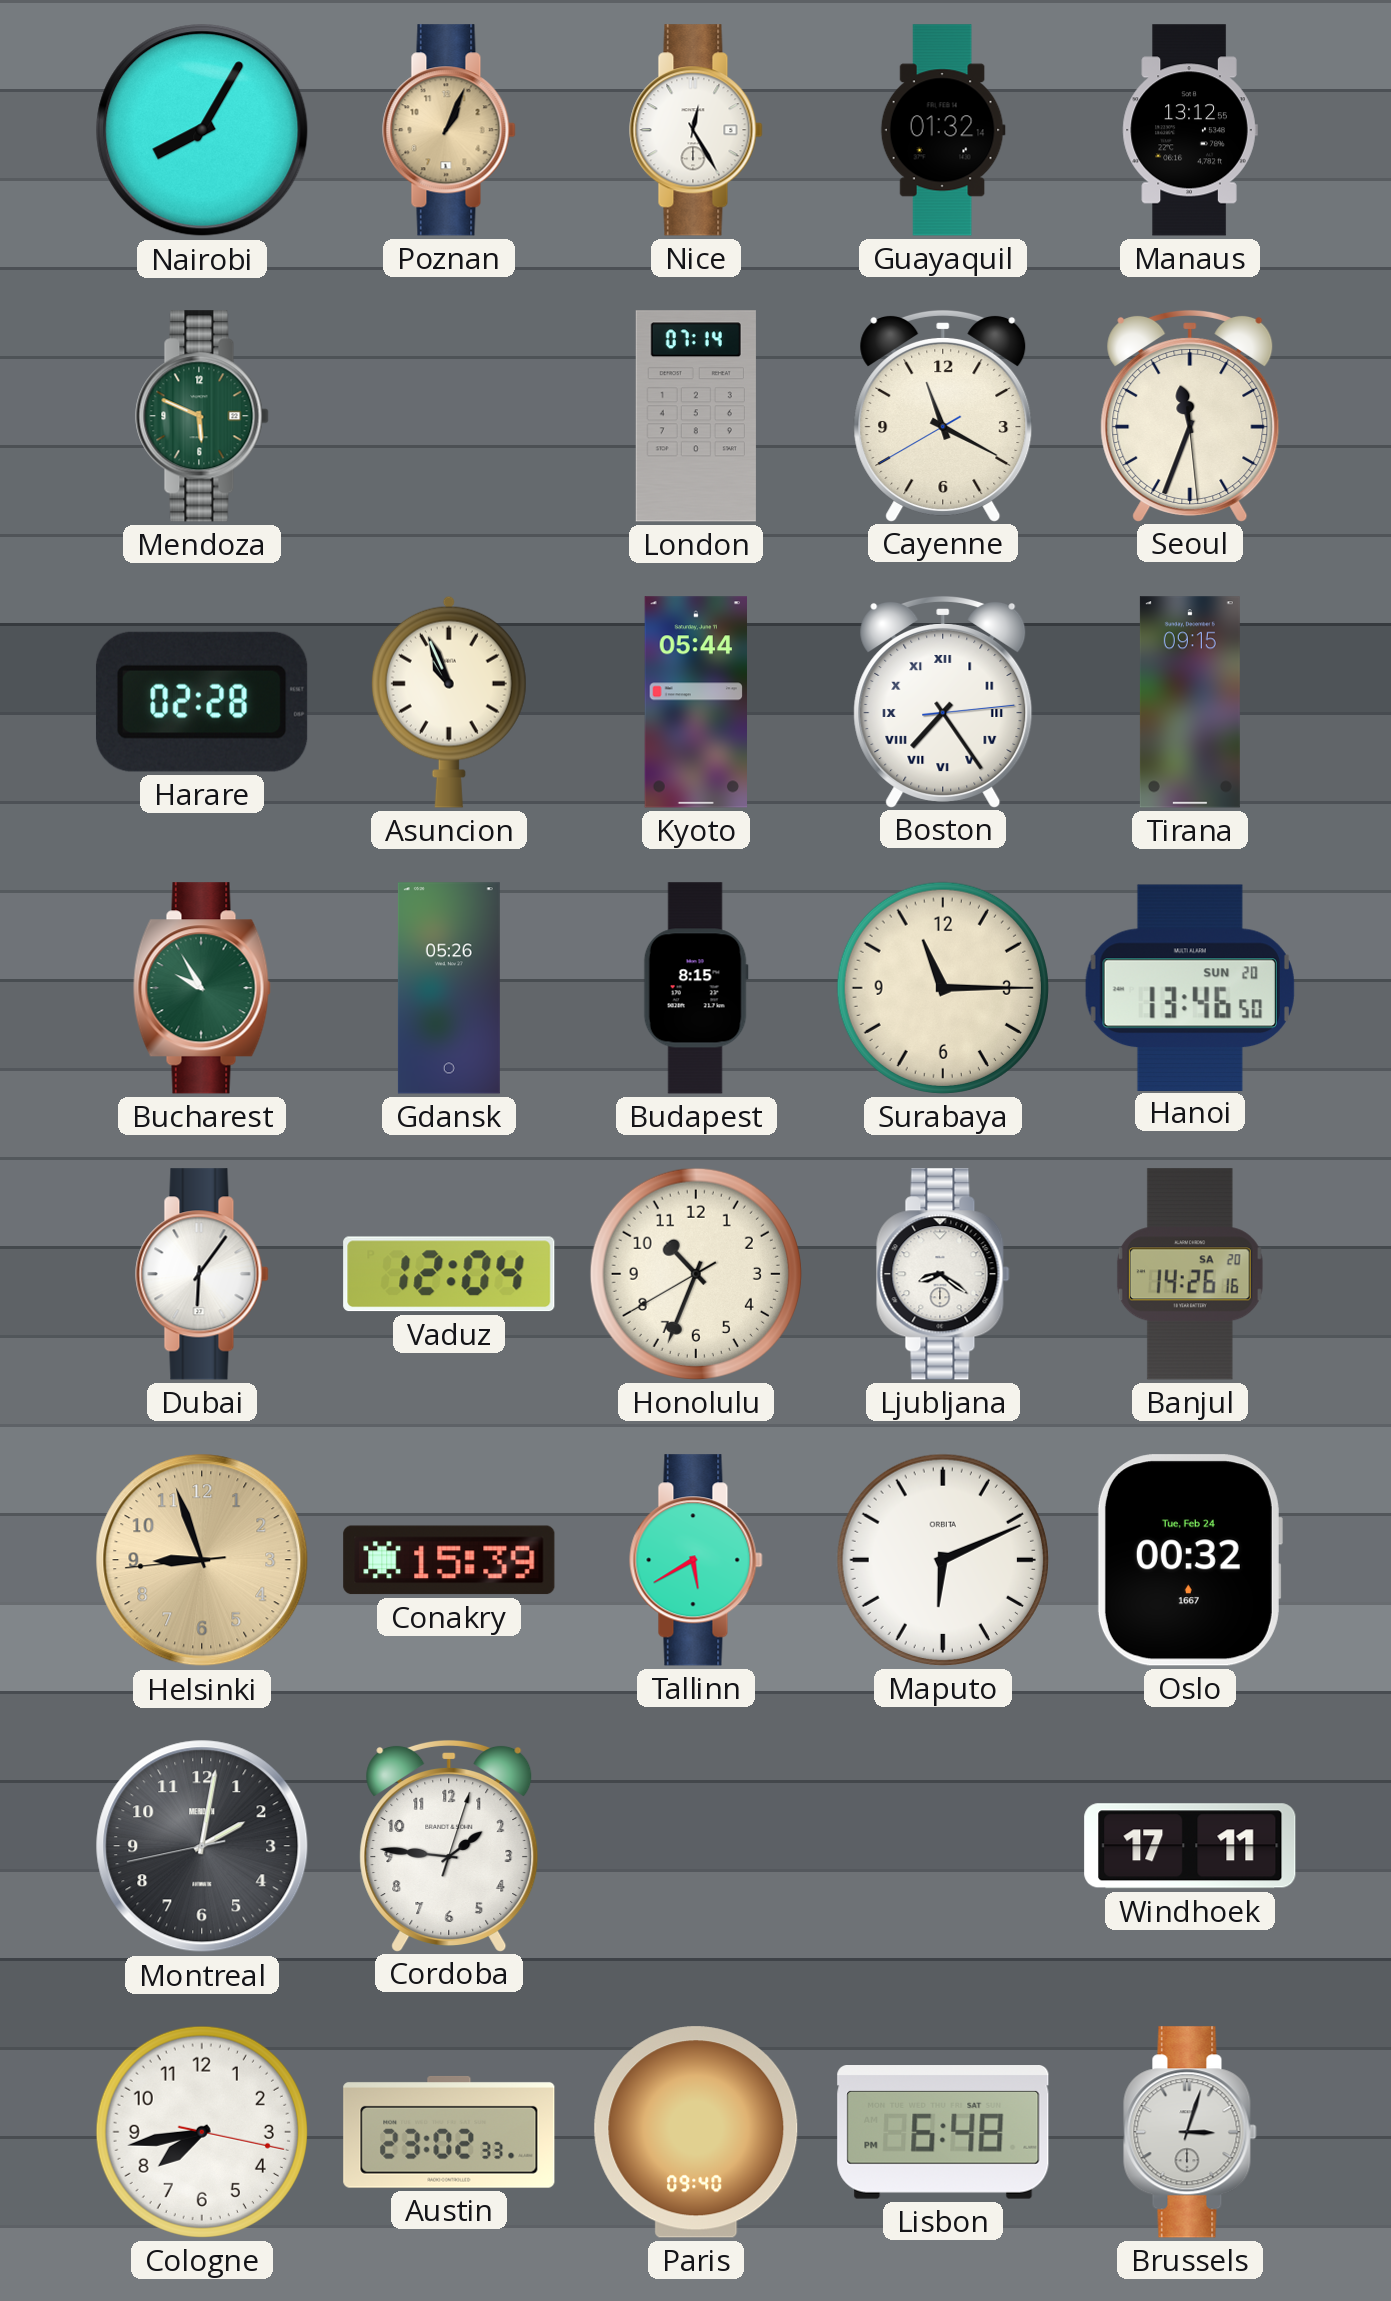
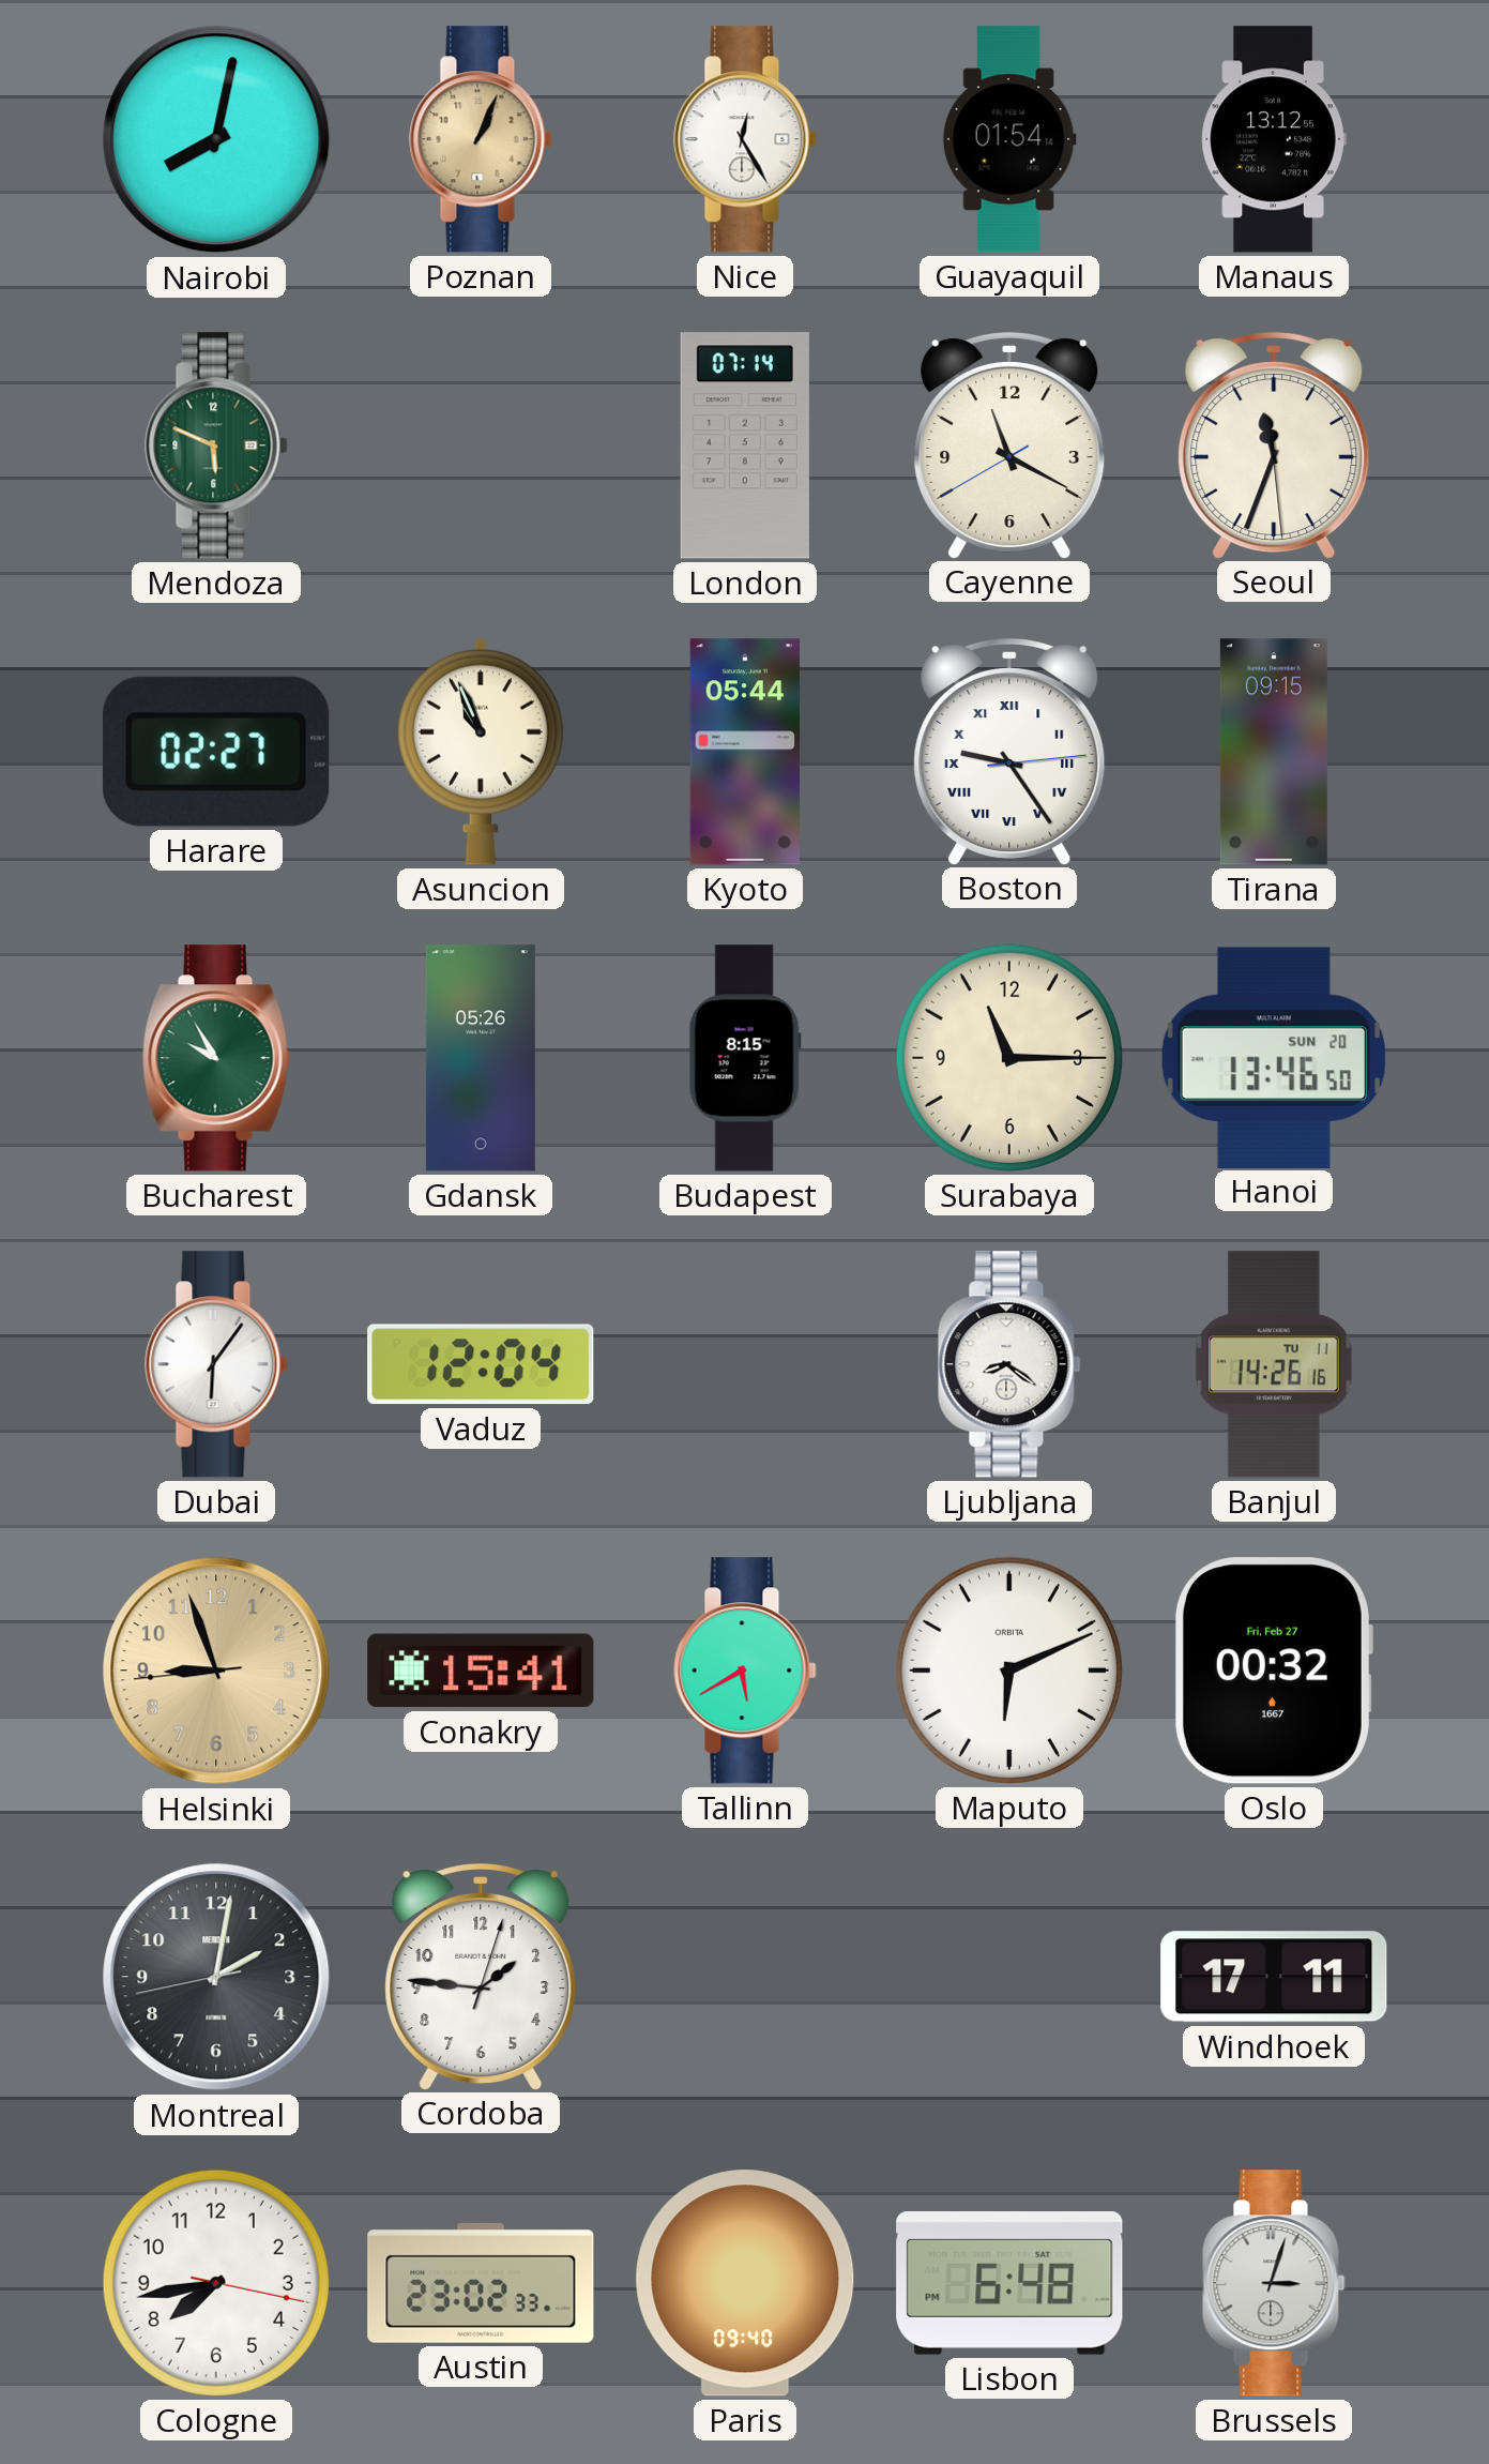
Nairobi: 8:05 -> 8:02
Guayaquil: 01:32 -> 01:54
Harare: 02:28 -> 02:27
Boston: 7:24 -> 9:24
Honolulu: 10:33 -> none
Banjul date: SA 20 -> TU 11
Conakry: 15:39 -> 15:41
Oslo date: Tue, Feb 24 -> Fri, Feb 27
